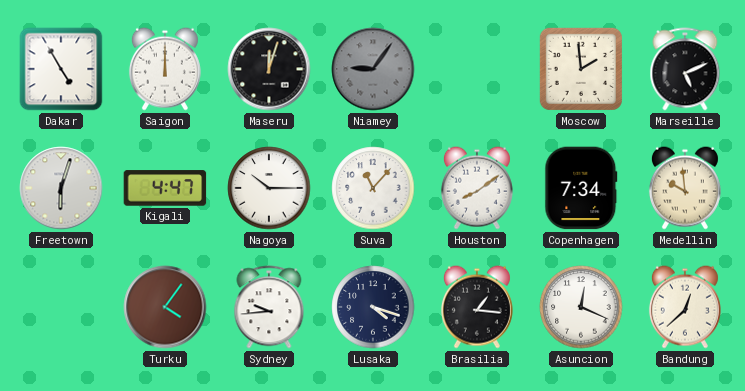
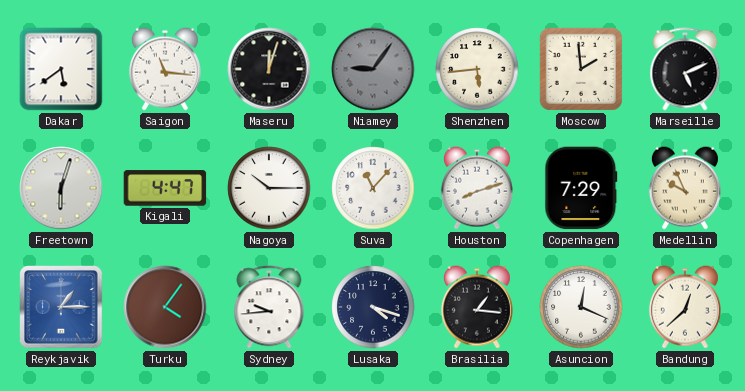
Dakar: 4:55 -> 5:39
Saigon: 12:00 -> 11:16
Shenzhen: none -> 5:44
Houston: 8:09 -> 8:12
Copenhagen: 7:34 -> 7:29
Medellin: 9:59 -> 9:56
Reykjavik: none -> 1:15
